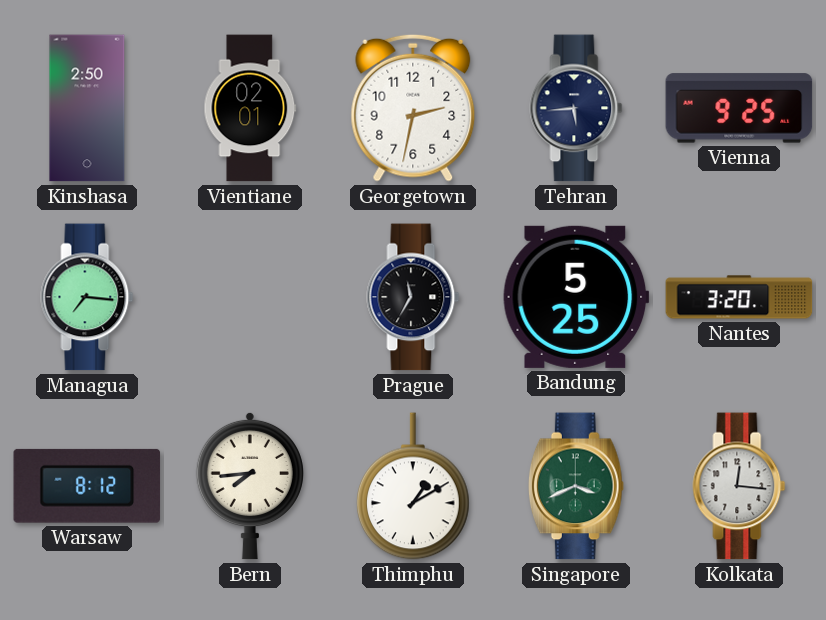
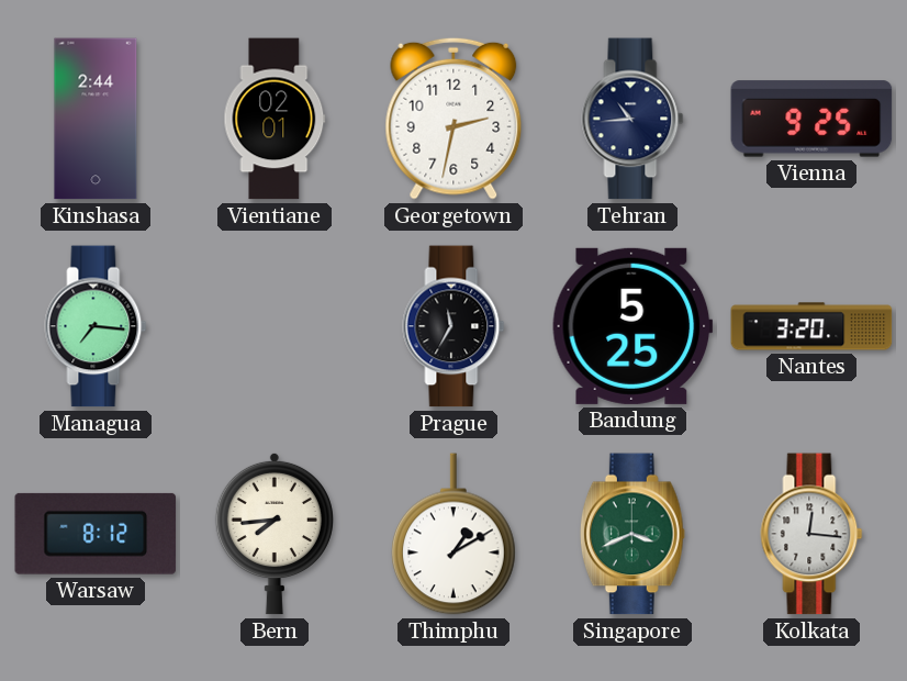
Kinshasa: 2:50 -> 2:44
Tehran: 5:44 -> 10:44
